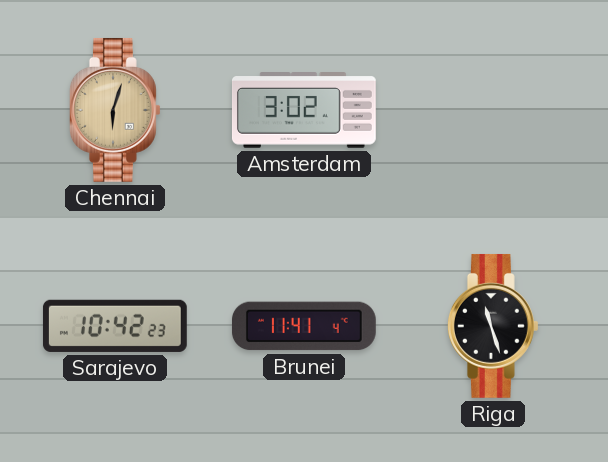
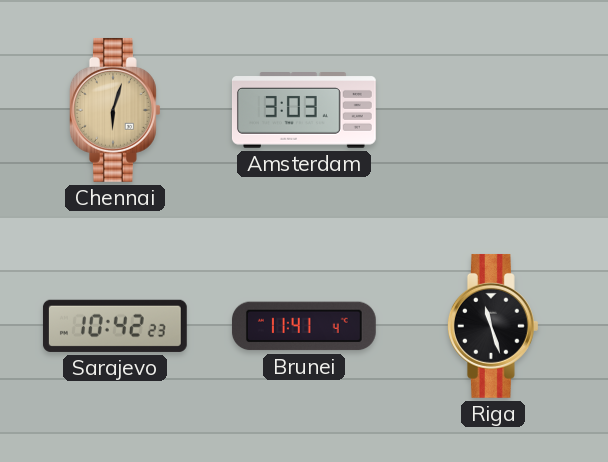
Amsterdam: 3:02 -> 3:03
